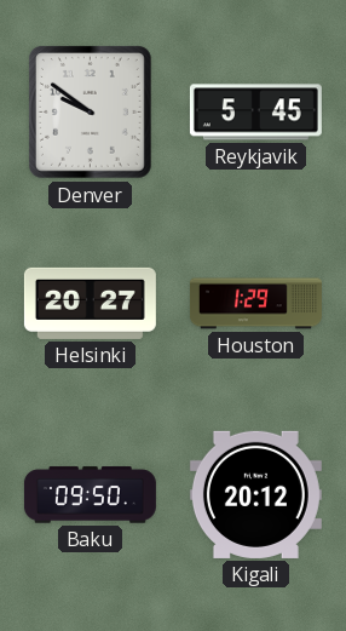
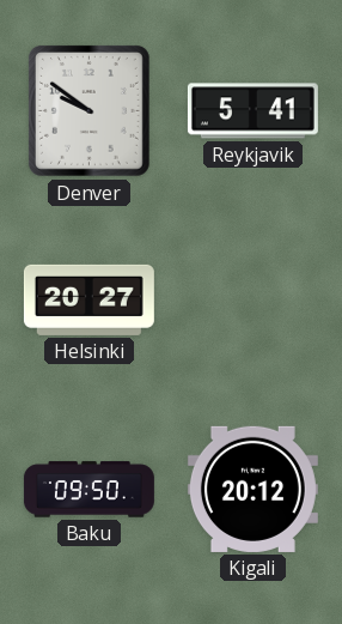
Reykjavik: 5:45 -> 5:41
Houston: 1:29 -> none
